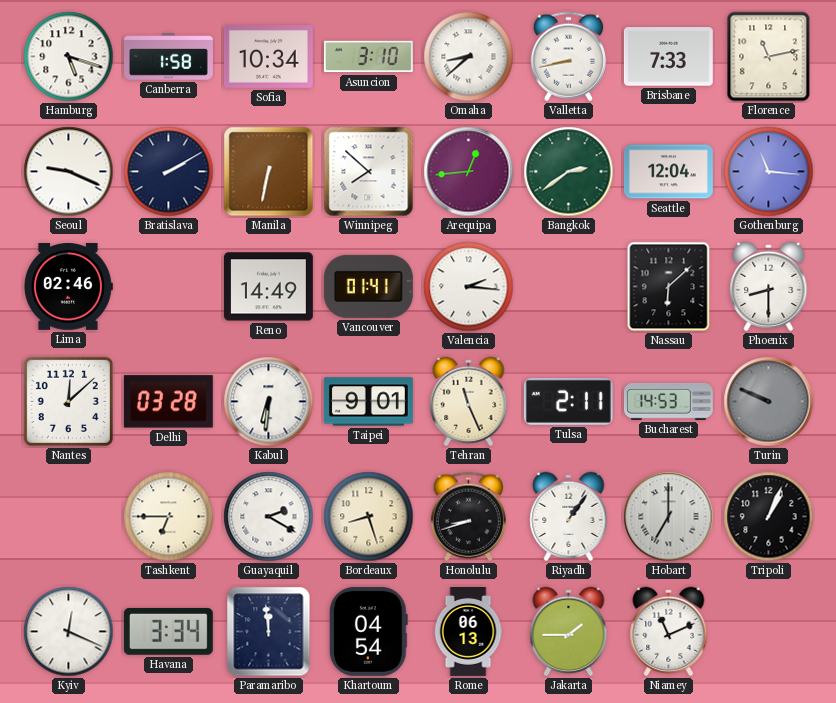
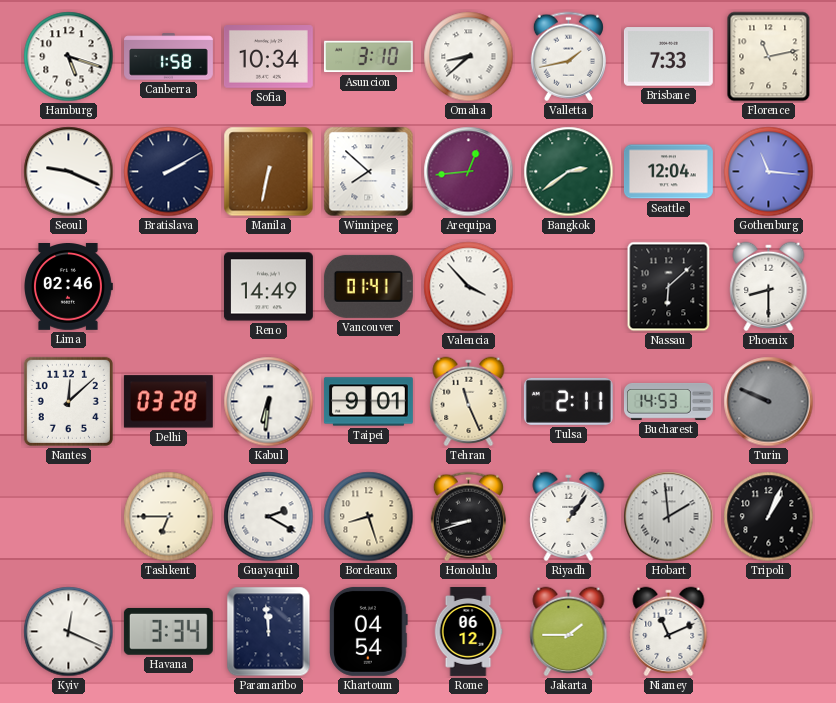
Valletta: 8:43 -> 1:43
Valencia: 2:16 -> 3:53
Hobart: 7:00 -> 1:59
Rome: 06:13 -> 06:12
